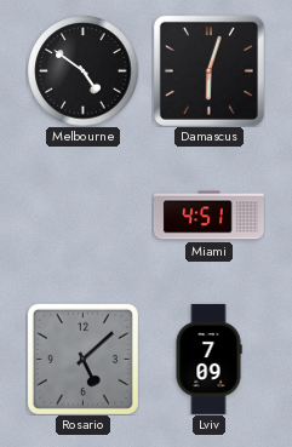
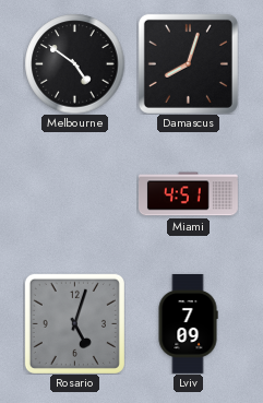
Damascus: 6:03 -> 8:03
Rosario: 5:08 -> 5:03
